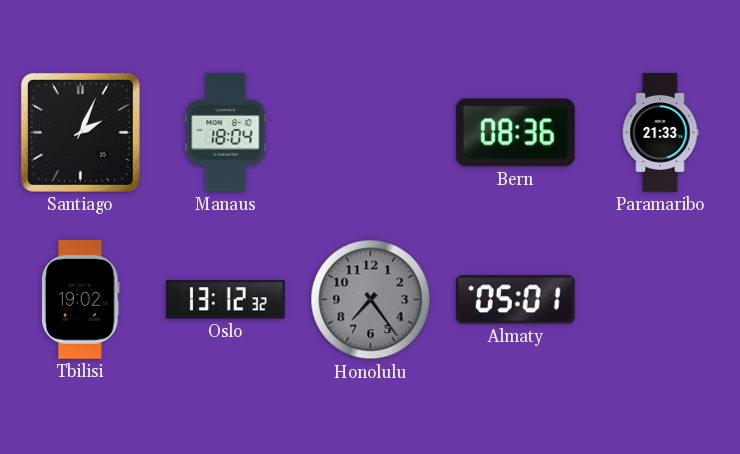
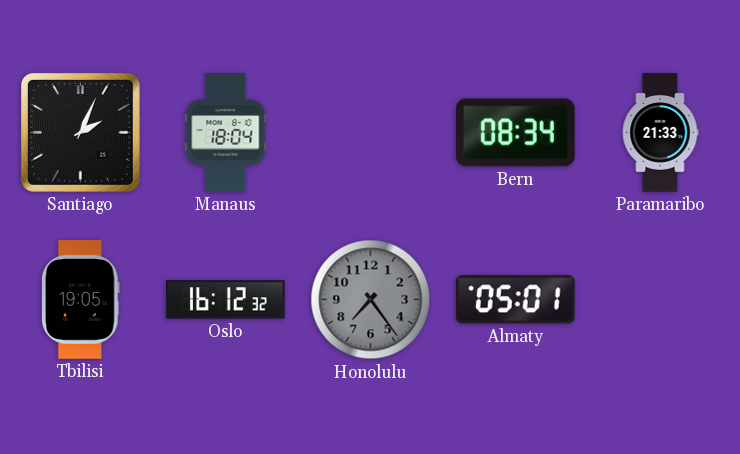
Bern: 08:36 -> 08:34
Tbilisi: 19:02 -> 19:05
Oslo: 13:12 -> 16:12
